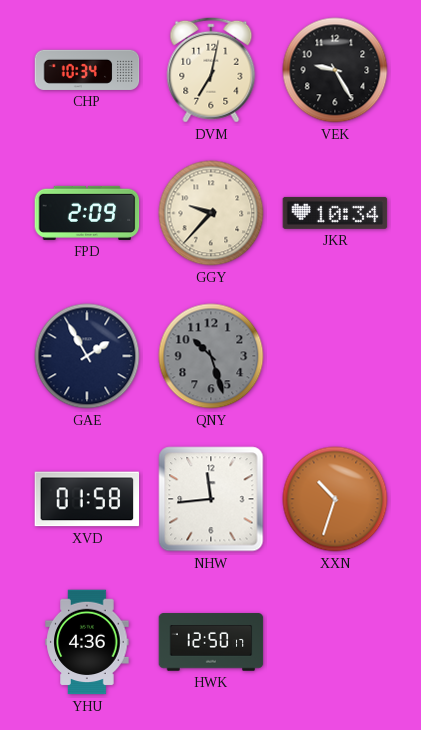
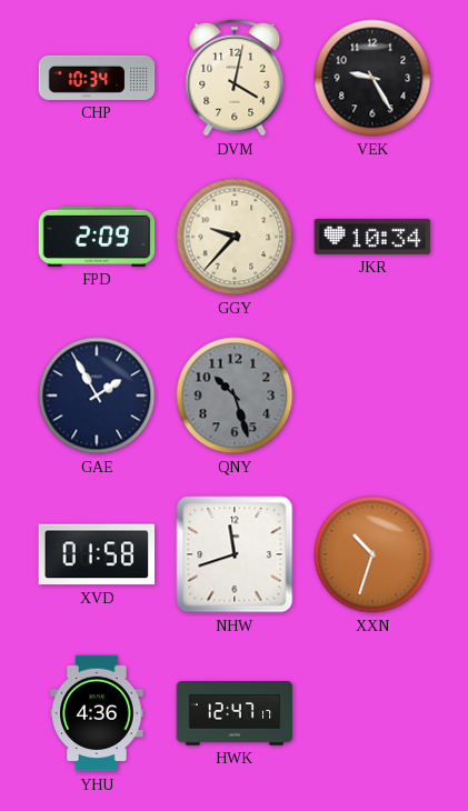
DVM: 7:02 -> 4:02
NHW: 11:44 -> 11:42
HWK: 12:50 -> 12:47
